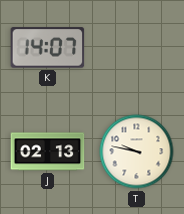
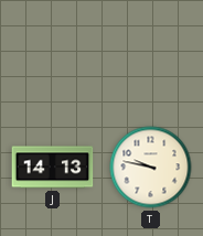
K: 14:07 -> none
J: 02:13 -> 14:13
